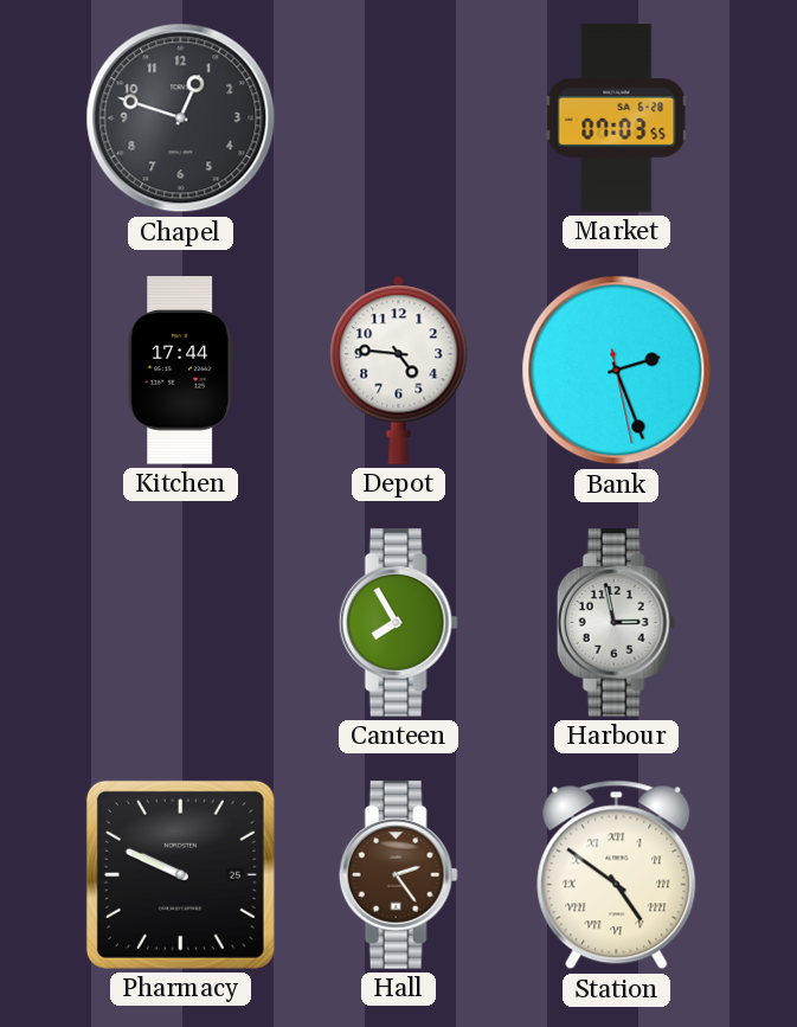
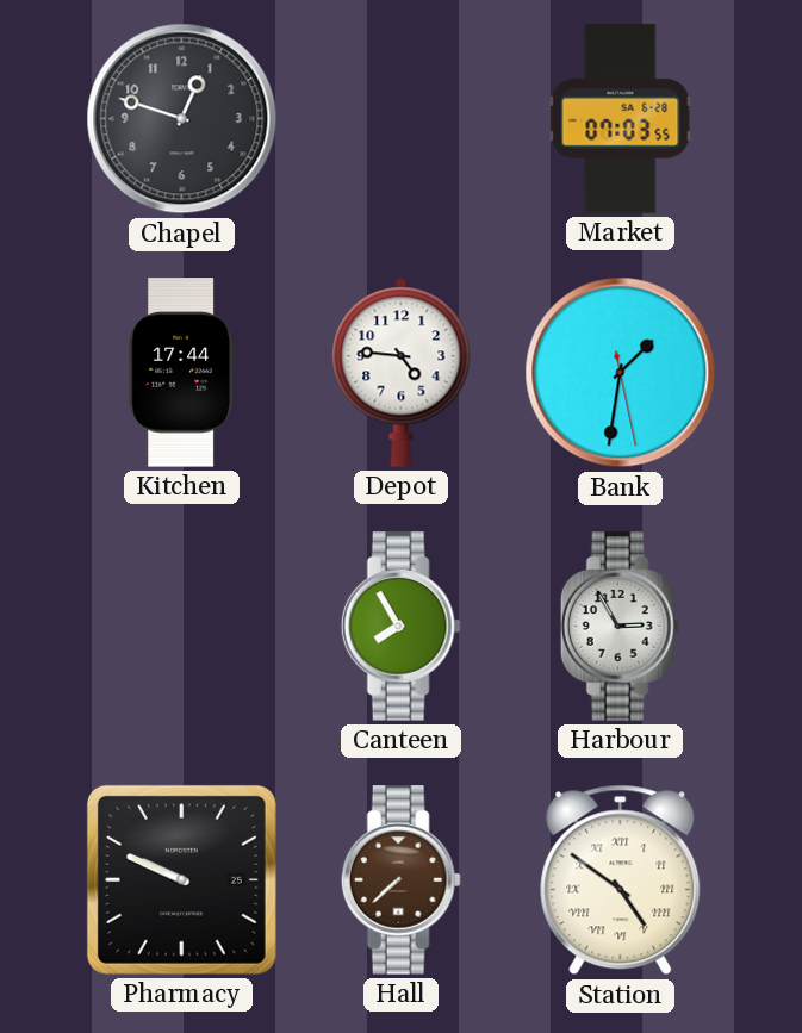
Bank: 2:26 -> 1:31
Harbour: 2:58 -> 2:55
Hall: 2:24 -> 7:38
